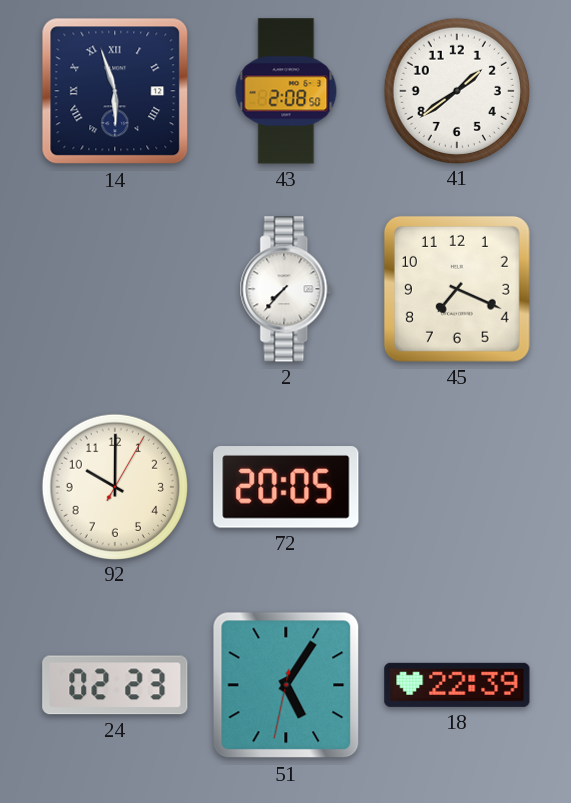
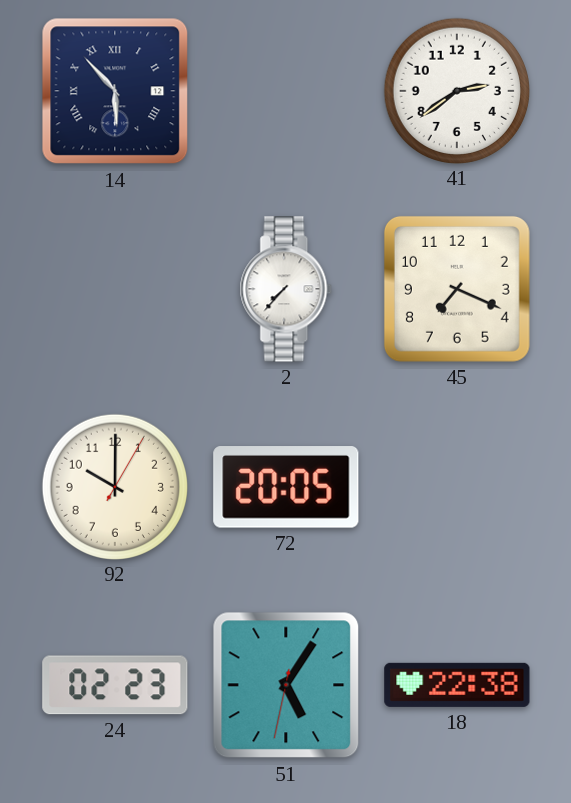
14: 5:57 -> 5:53
43: 2:08 -> none
41: 1:39 -> 2:39
18: 22:39 -> 22:38
